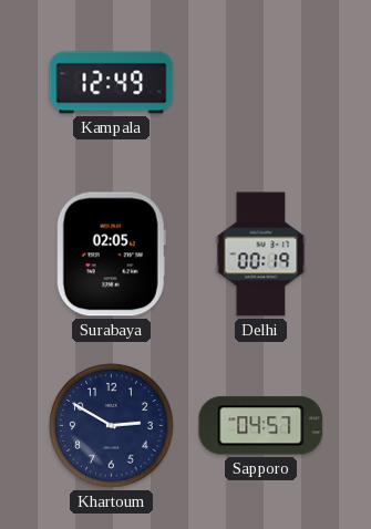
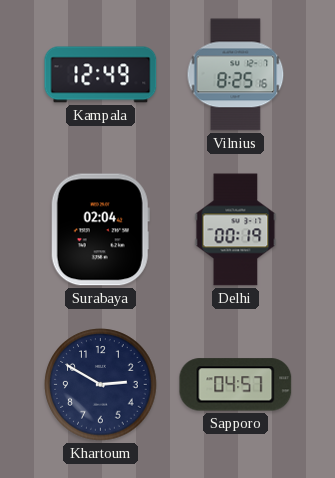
Vilnius: none -> 8:25
Surabaya: 02:05 -> 02:04
